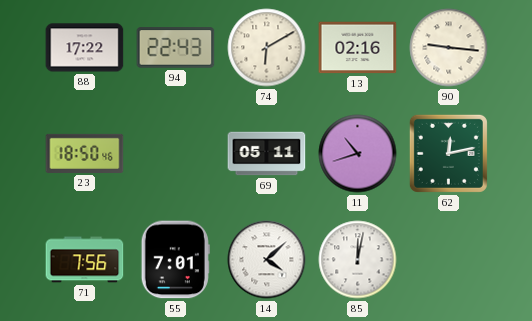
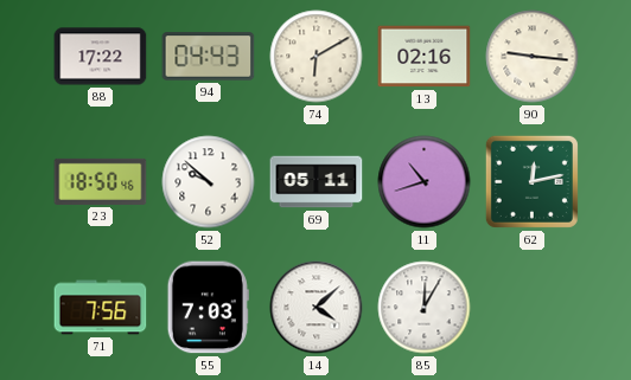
94: 22:43 -> 04:43
52: none -> 9:52
55: 7:01 -> 7:03
85: 12:02 -> 12:05
